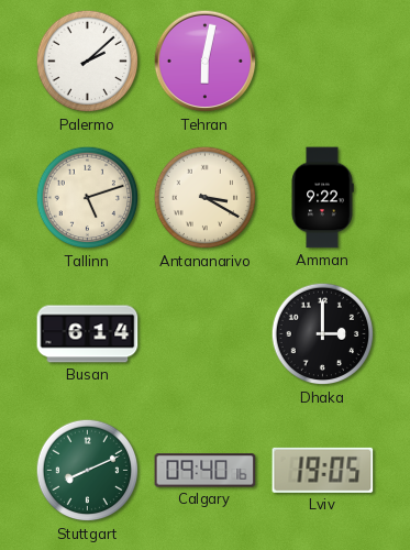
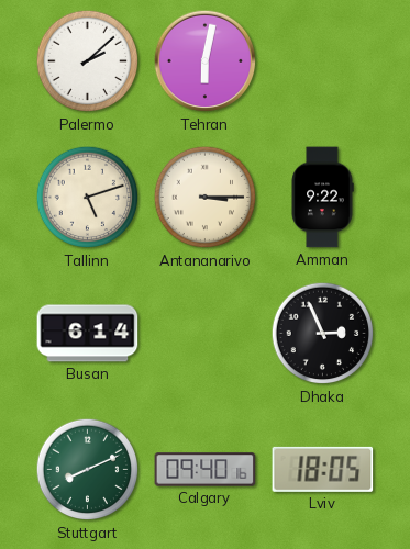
Antananarivo: 3:20 -> 3:15
Dhaka: 3:00 -> 2:56
Lviv: 19:05 -> 18:05
